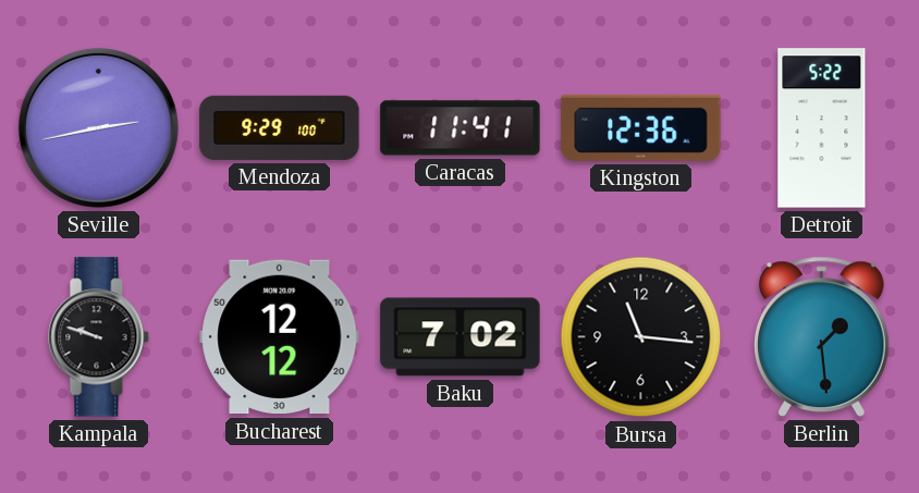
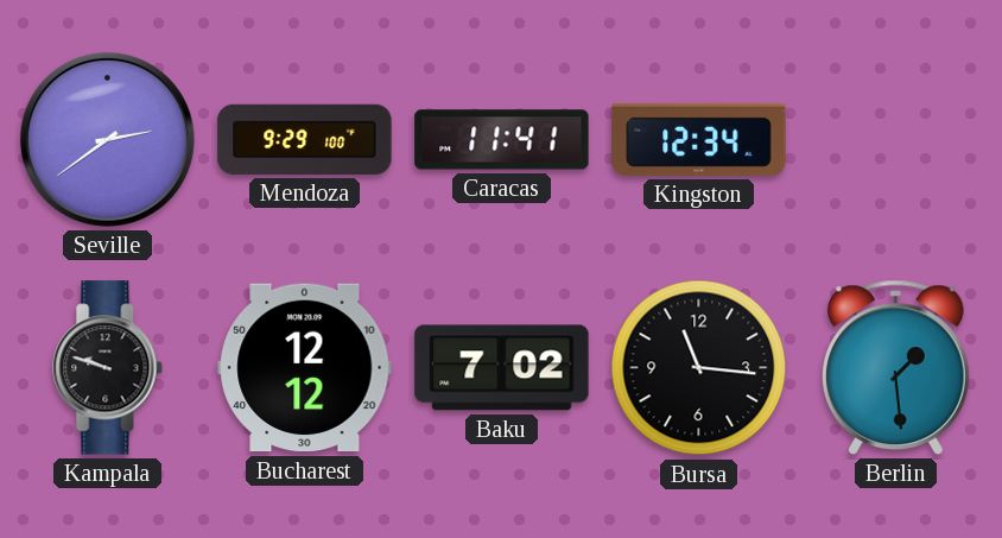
Seville: 2:43 -> 2:39
Kingston: 12:36 -> 12:34
Detroit: 5:22 -> none
